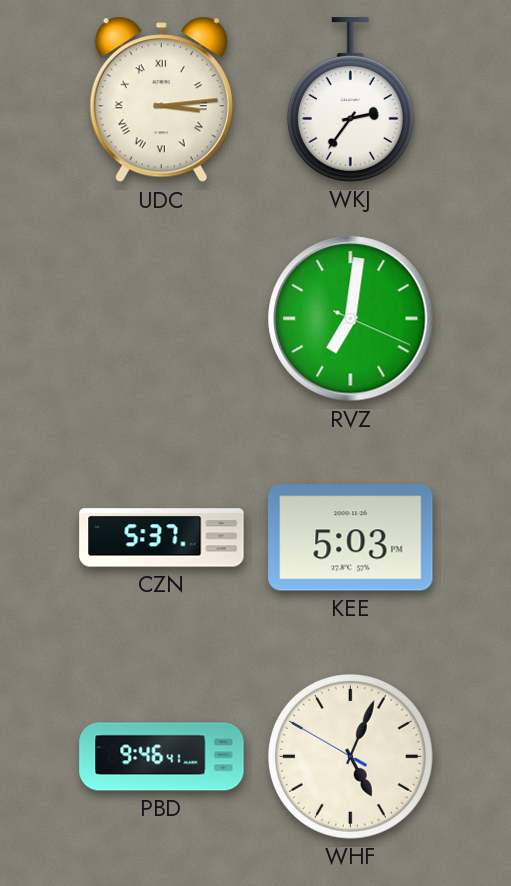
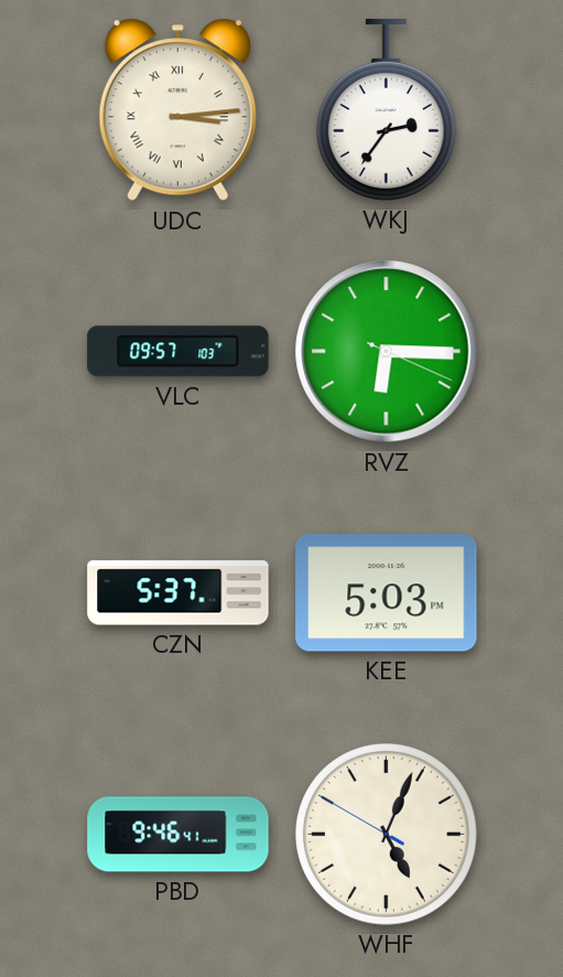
VLC: none -> 09:57
RVZ: 7:01 -> 6:15
